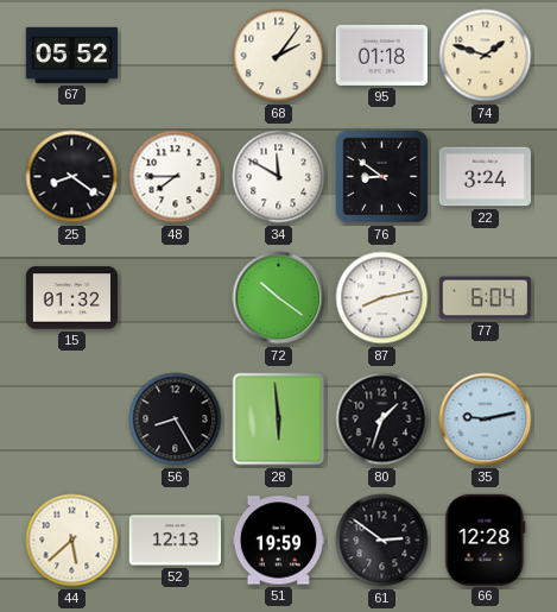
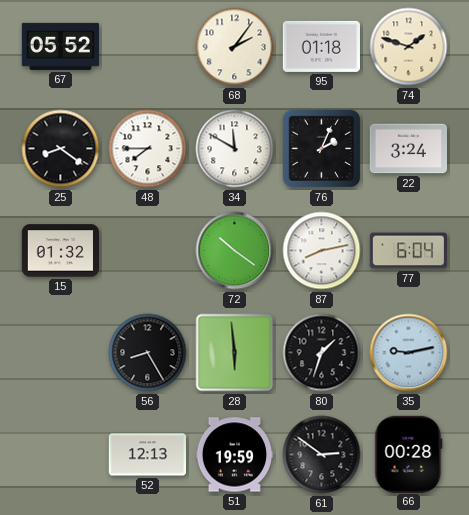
76: 8:51 -> 2:04
44: 5:38 -> none
66: 12:28 -> 00:28
